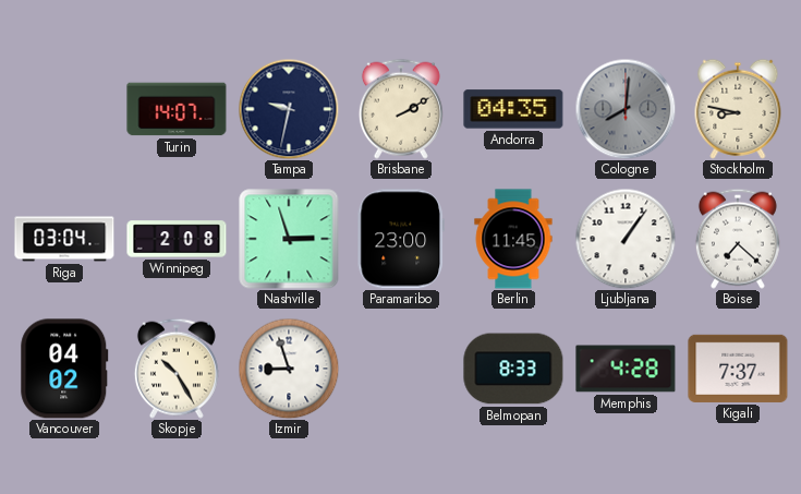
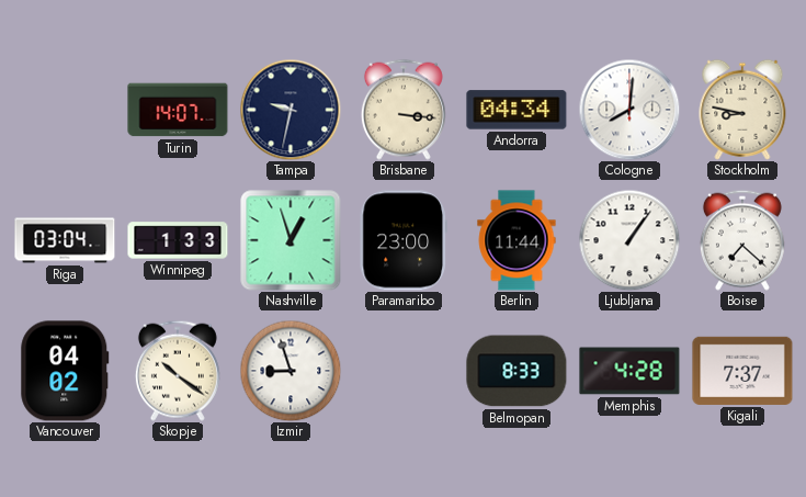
Brisbane: 2:10 -> 3:16
Andorra: 04:35 -> 04:34
Cologne dial: grey -> white
Winnipeg: 2:08 -> 1:33
Nashville: 2:57 -> 12:57
Berlin: 11:45 -> 11:44
Skopje: 10:25 -> 10:21
